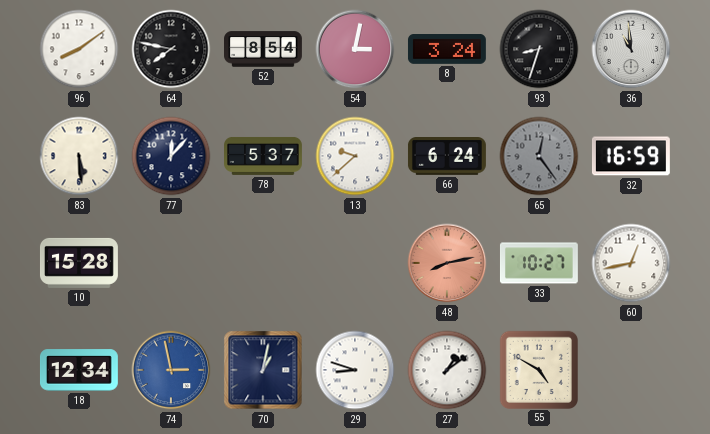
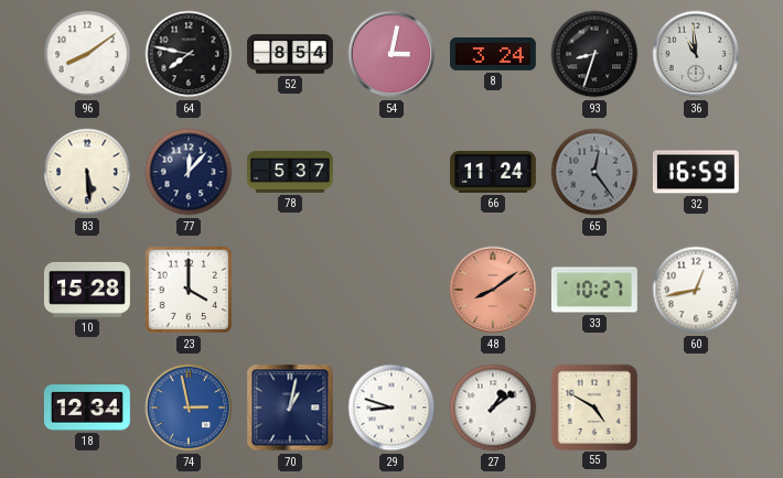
13: 9:38 -> none
66: 6:24 -> 11:24
23: none -> 4:00
48: 8:13 -> 8:09
